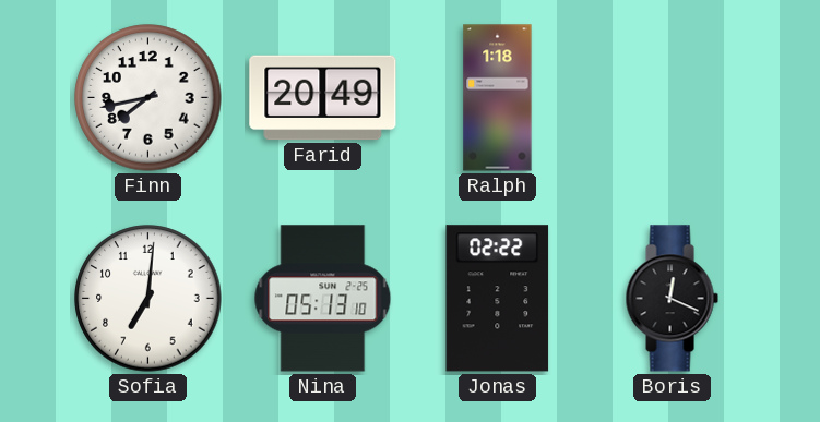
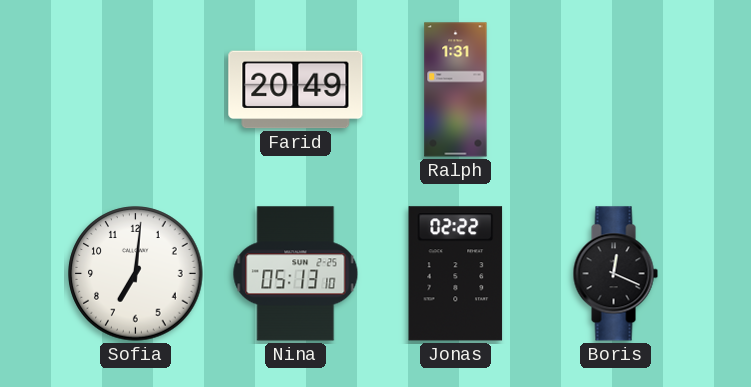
Finn: 7:43 -> none
Ralph: 1:18 -> 1:31
